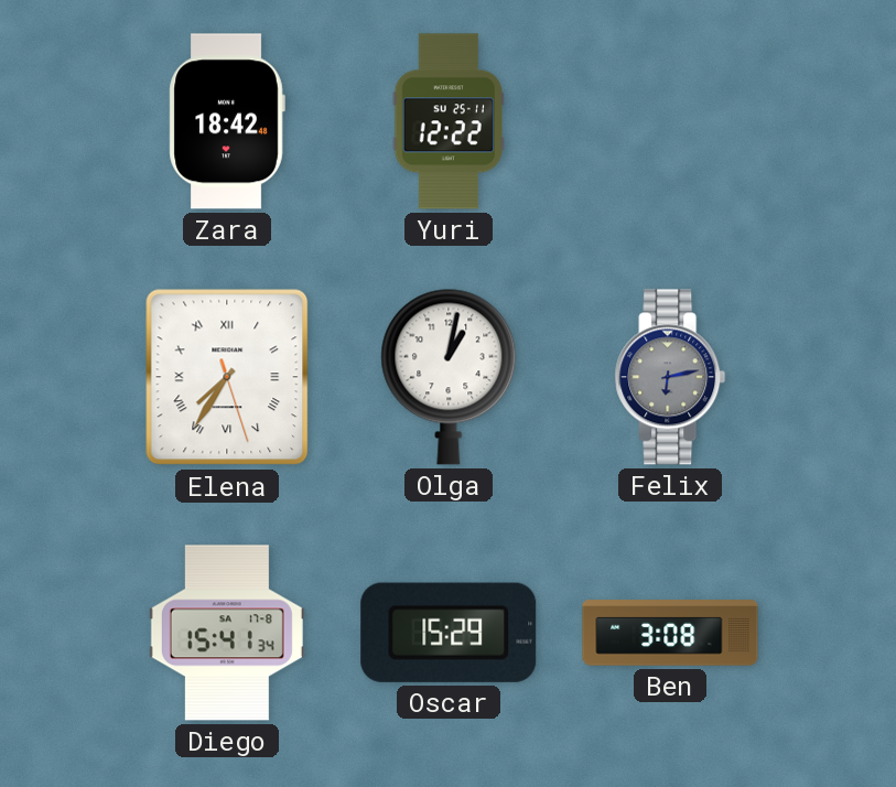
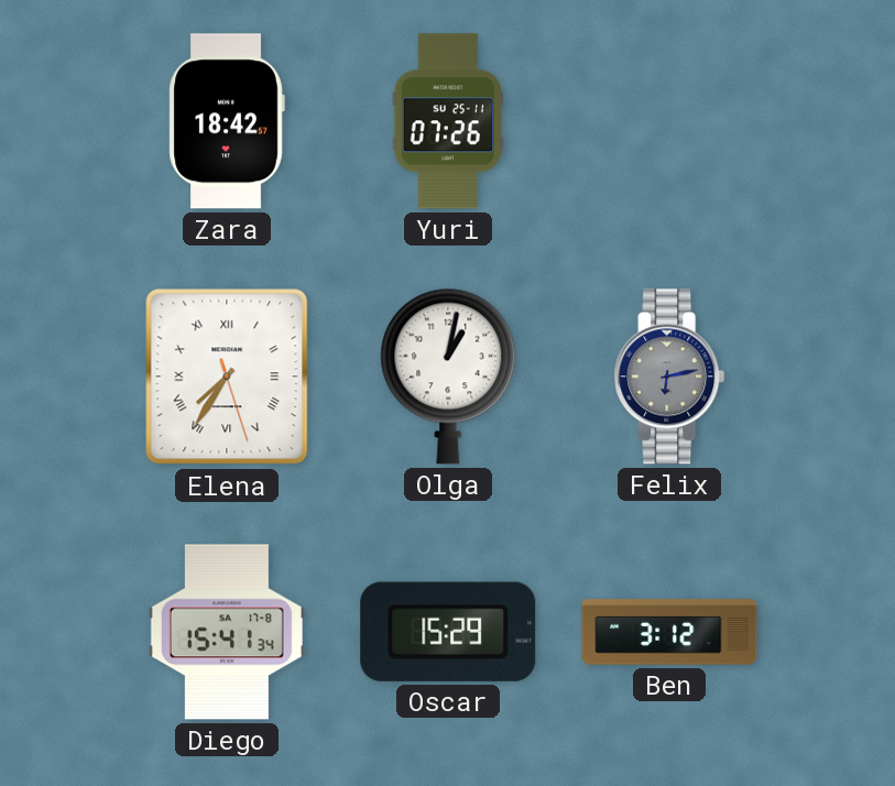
Zara: 18:42:48 -> 18:42:57
Yuri: 12:22 -> 07:26
Ben: 3:08 -> 3:12
